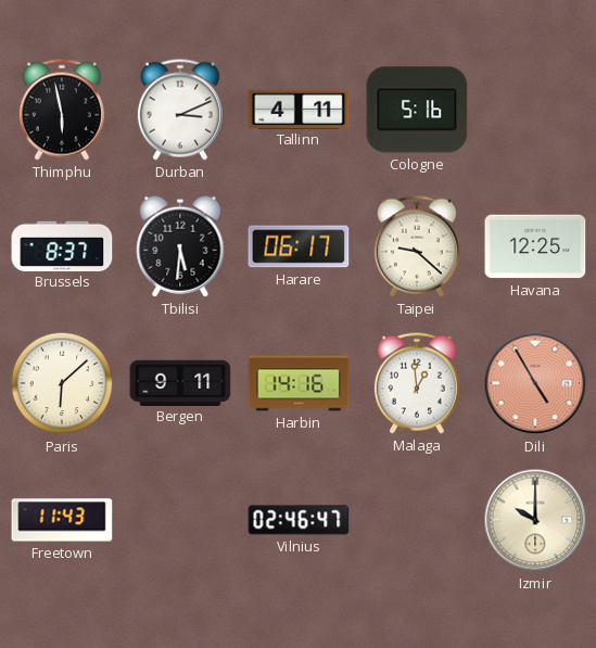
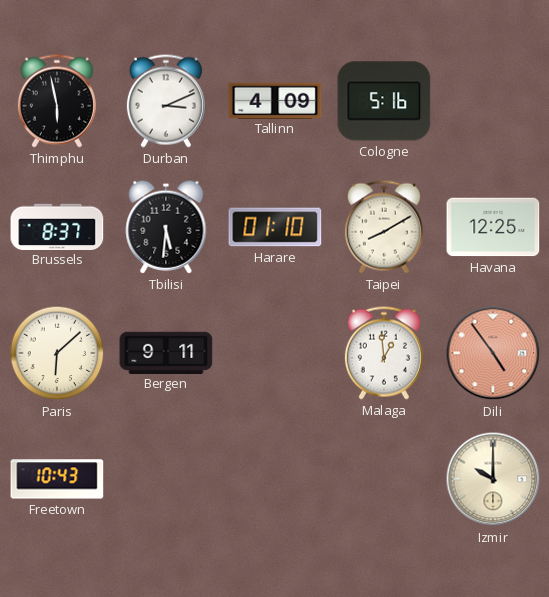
Tallinn: 4:11 -> 4:09
Harare: 06:17 -> 01:10
Taipei: 9:22 -> 8:10
Harbin: 14:16 -> none
Dili: 4:55 -> 4:54
Freetown: 11:43 -> 10:43
Vilnius: 02:46 -> none
